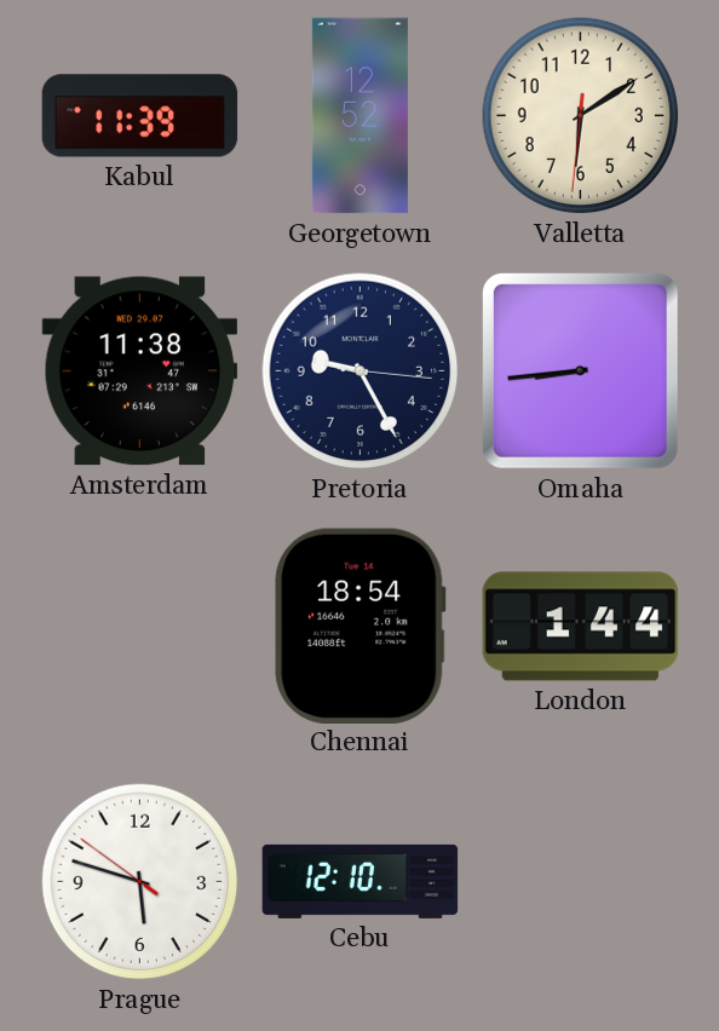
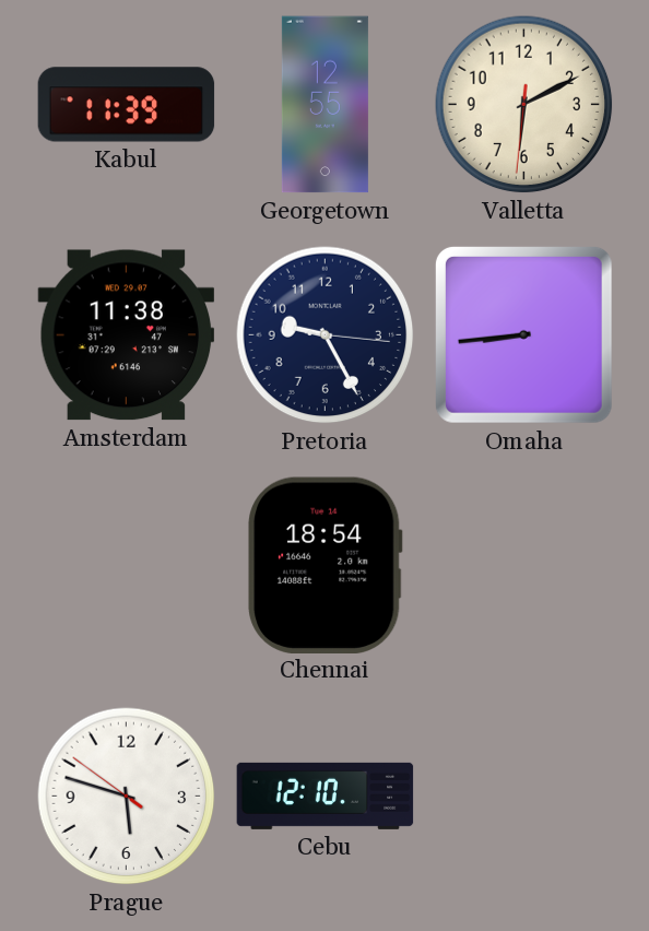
Georgetown: 12:52 -> 12:55
Valletta: 6:09 -> 6:10
London: 1:44 -> none
